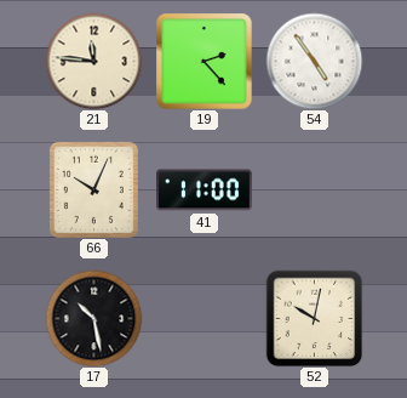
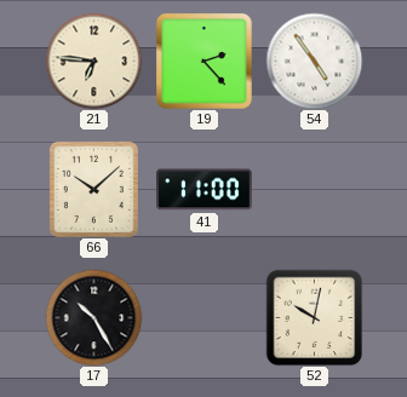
21: 11:46 -> 6:46
66: 10:04 -> 10:08
17: 10:28 -> 10:25
